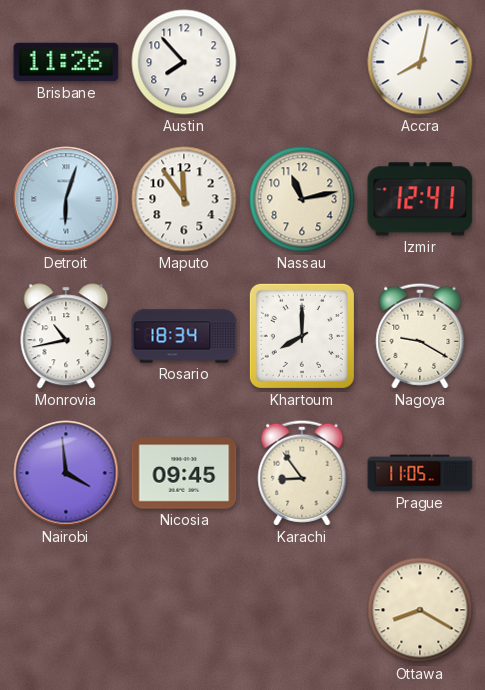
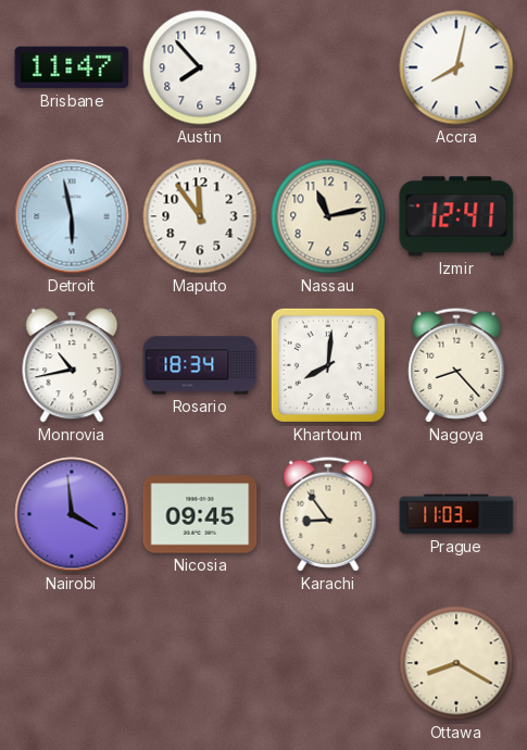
Brisbane: 11:26 -> 11:47
Detroit: 6:03 -> 5:58
Khartoum: 8:00 -> 8:01
Nagoya: 9:20 -> 8:23
Prague: 11:05 -> 11:03
